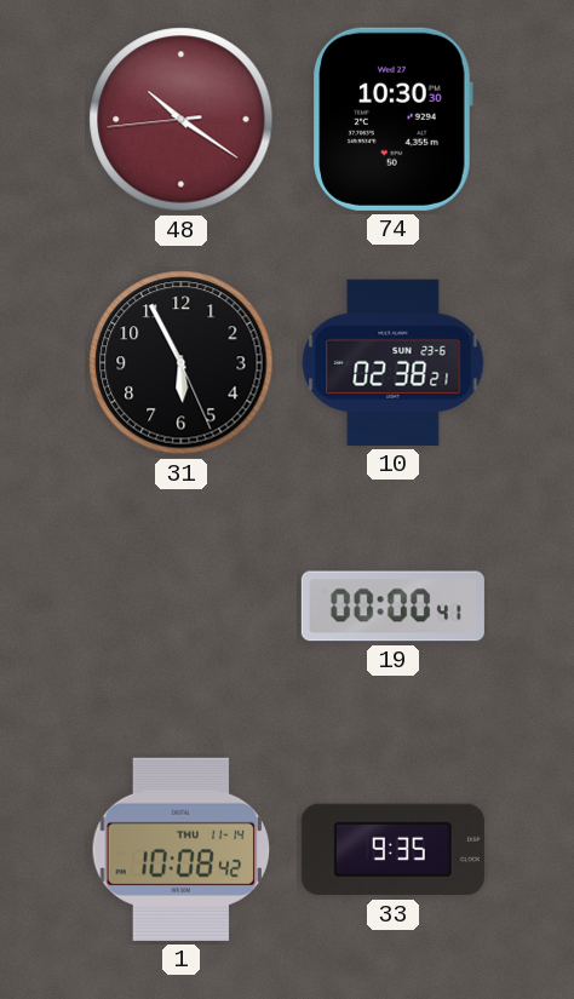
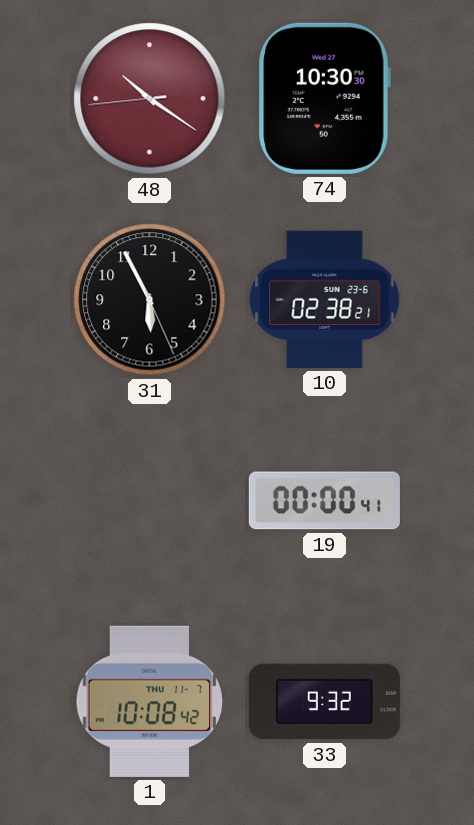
1 date: THU 11-14 -> THU 11-7
33: 9:35 -> 9:32
